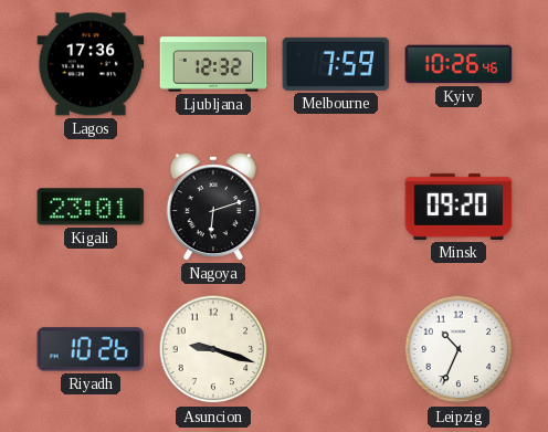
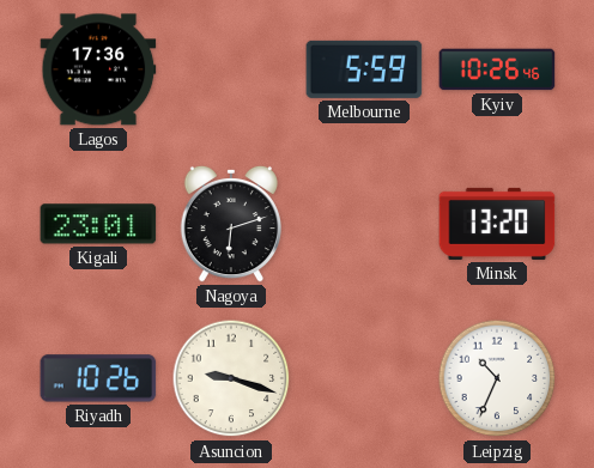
Ljubljana: 12:32 -> none
Melbourne: 7:59 -> 5:59
Minsk: 09:20 -> 13:20
